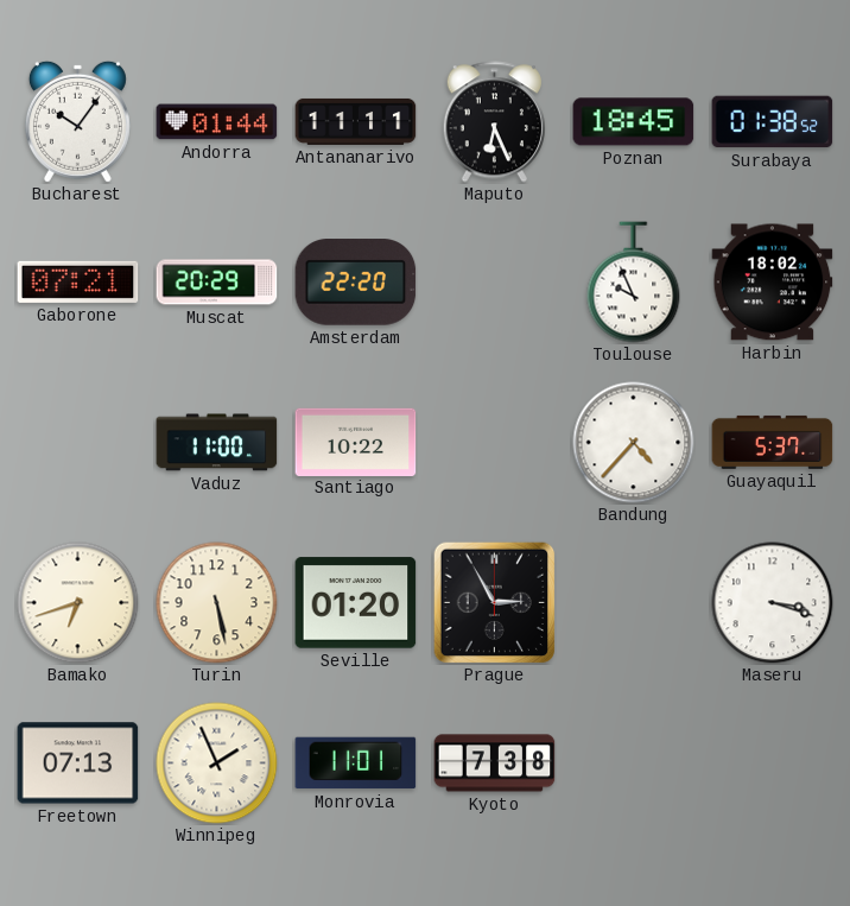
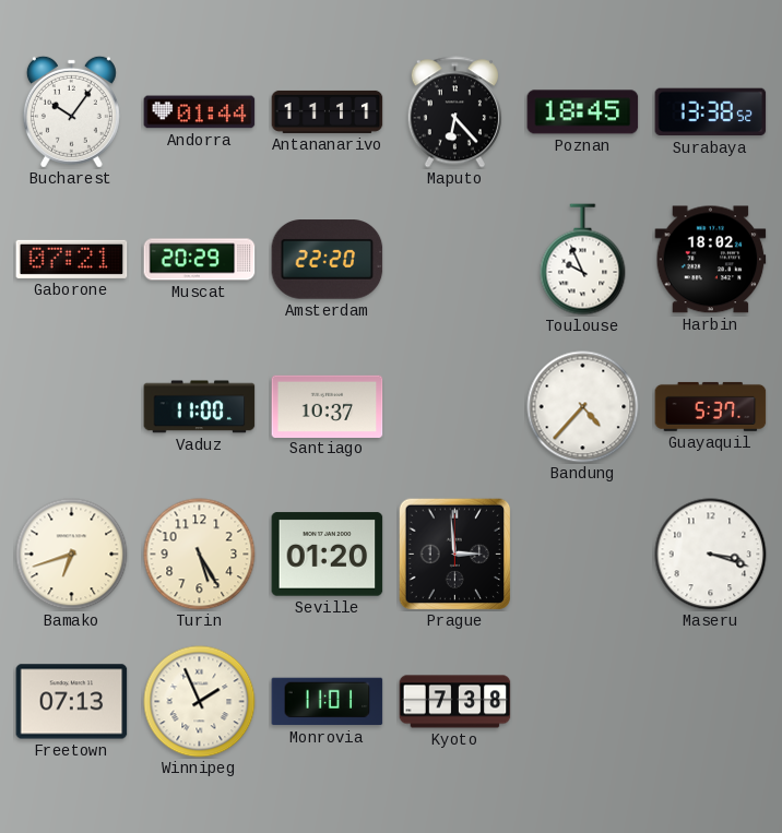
Maputo: 6:26 -> 6:23
Surabaya: 01:38 -> 13:38
Santiago: 10:22 -> 10:37
Turin: 5:28 -> 5:25
Prague: 2:55 -> 2:59
